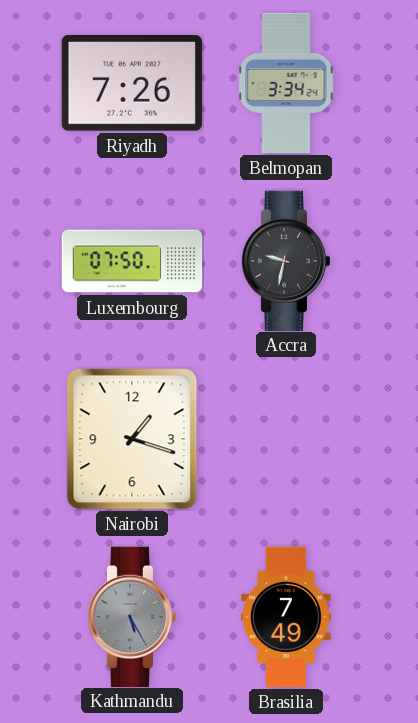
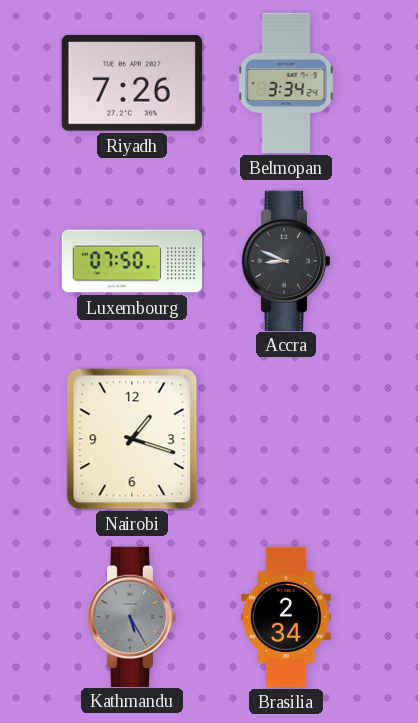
Accra: 9:32 -> 8:49
Brasilia: 7:49 -> 2:34
